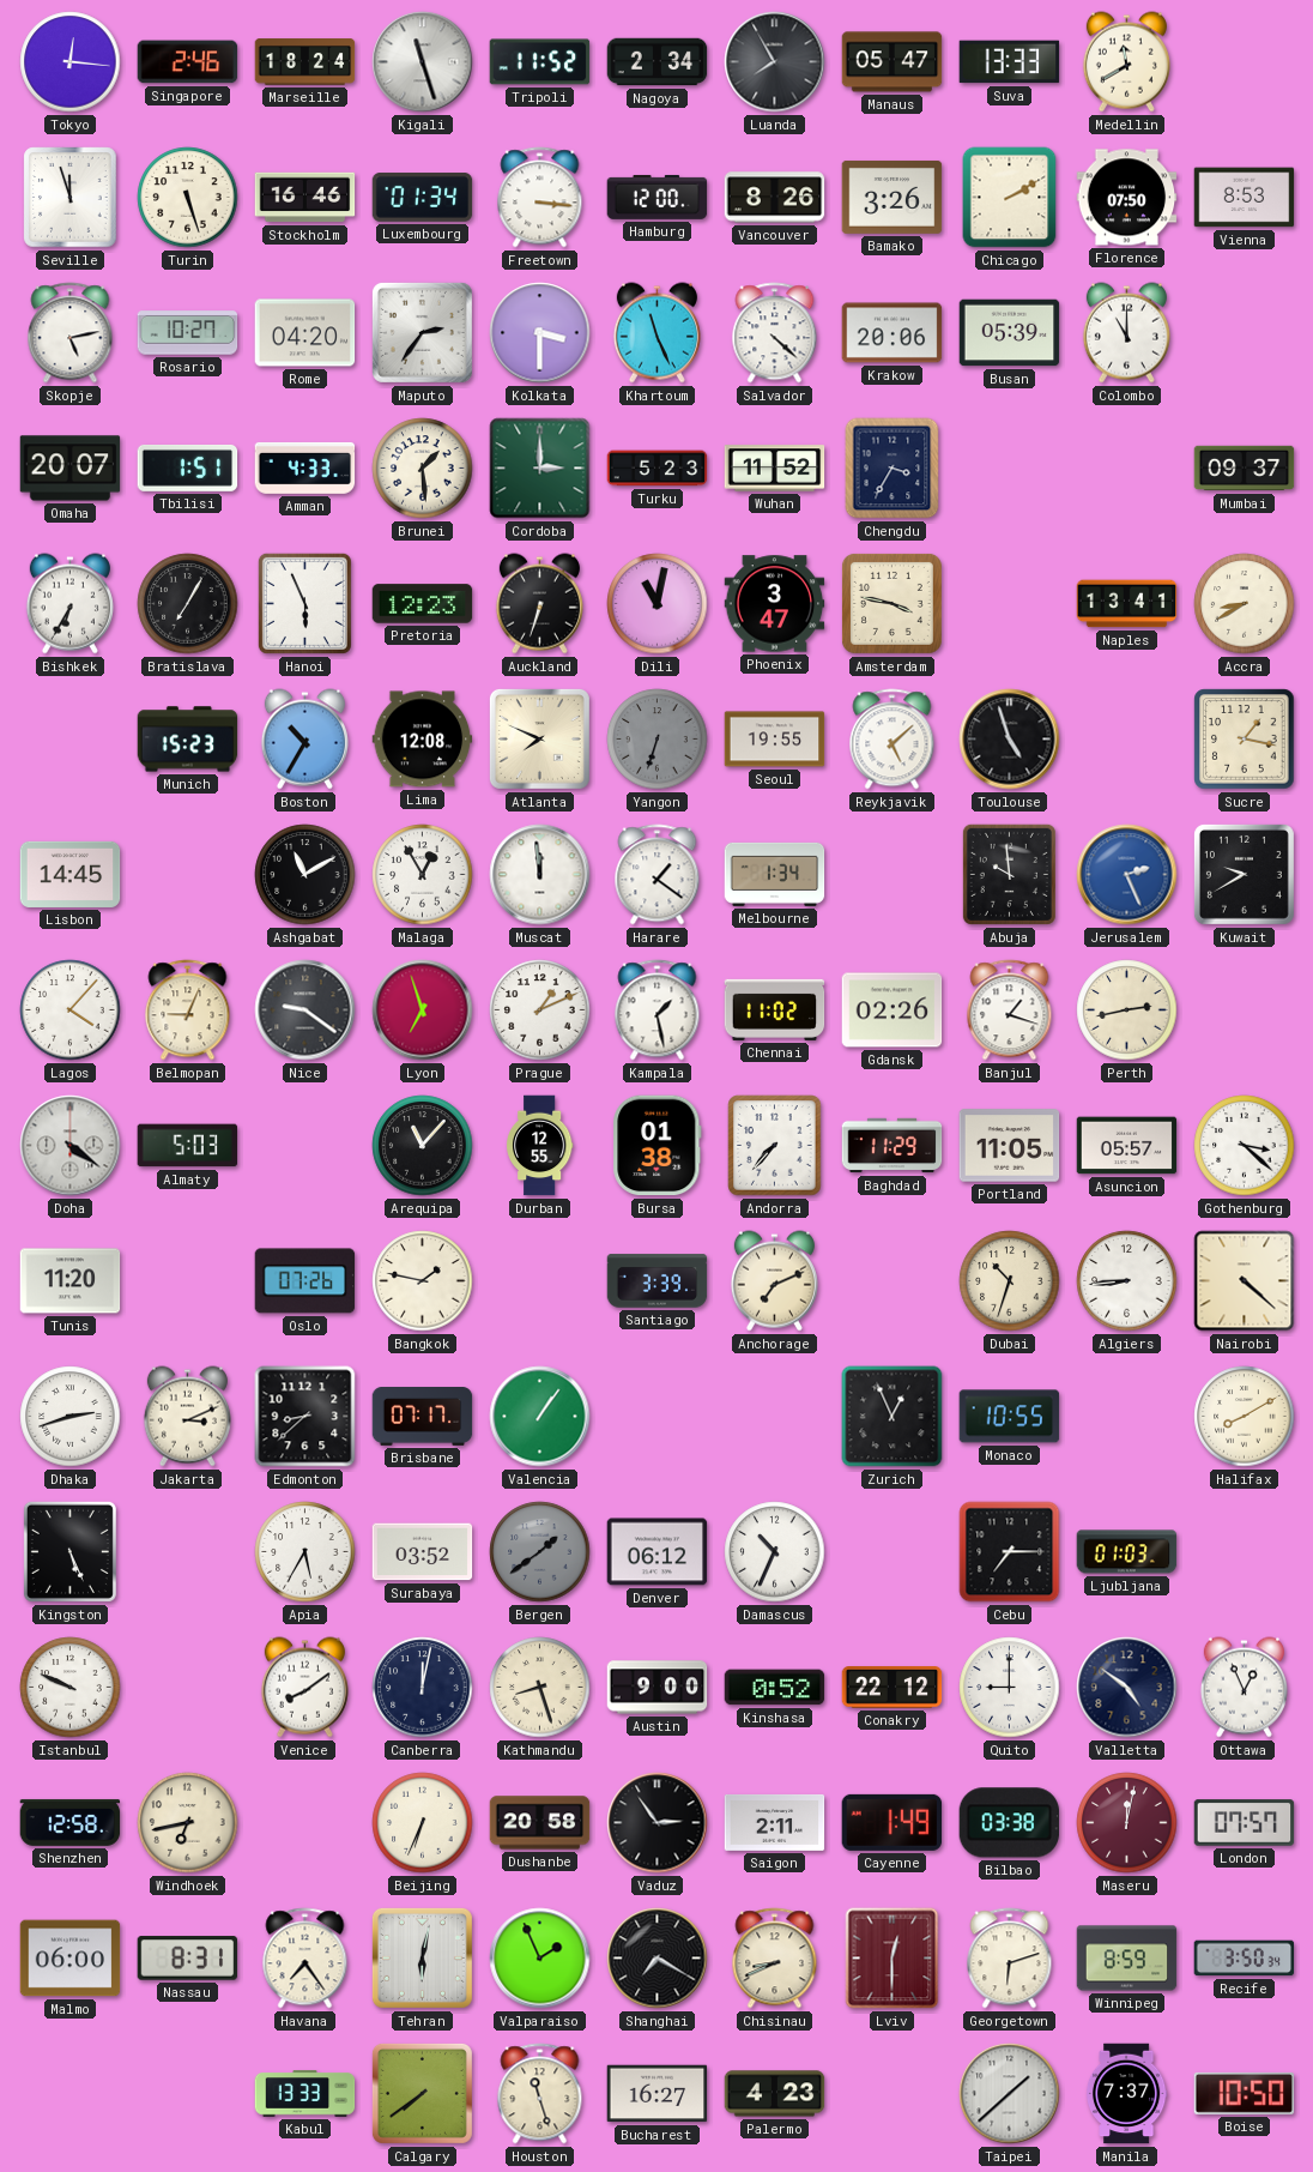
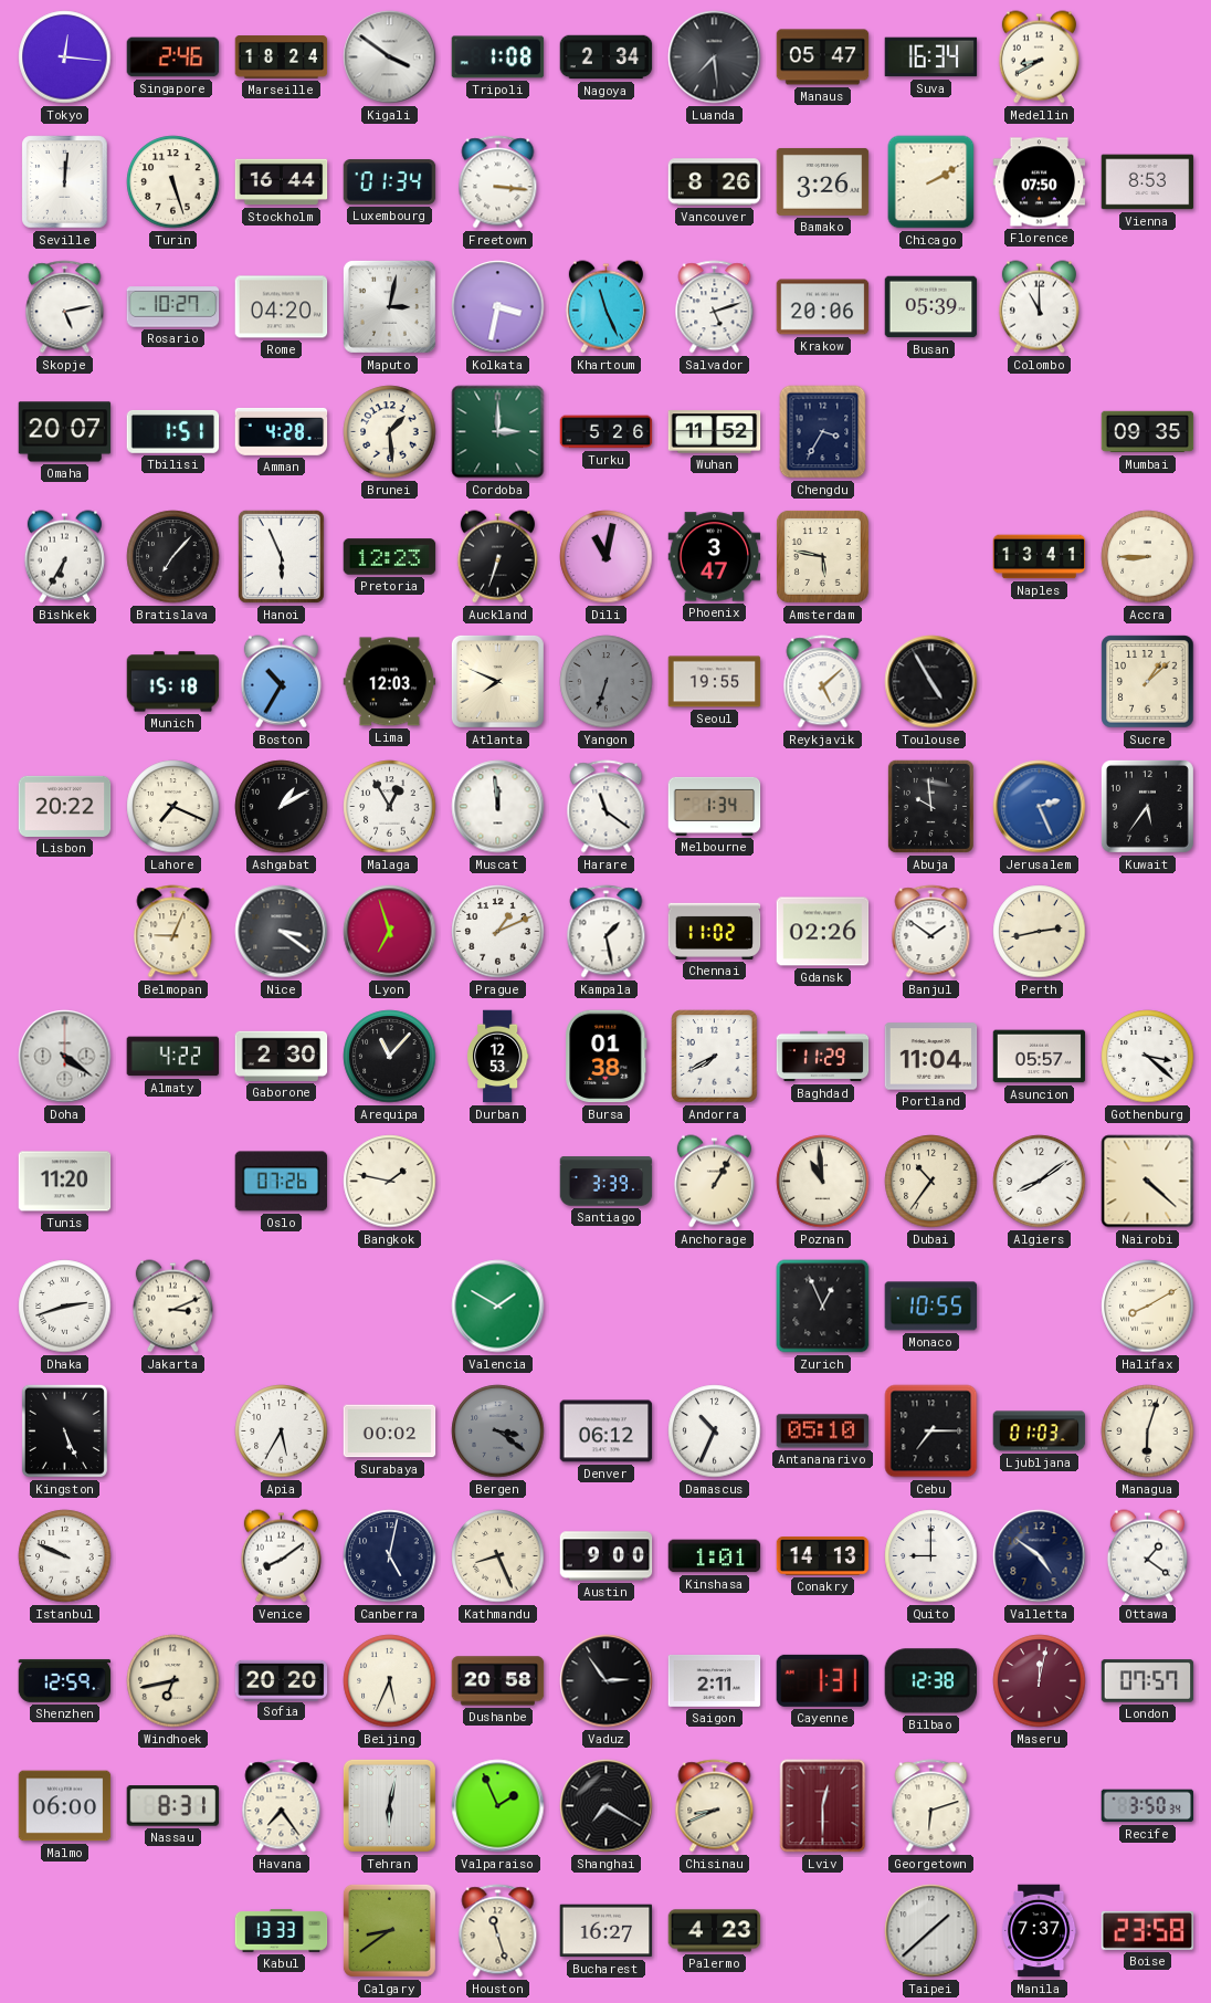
Kigali: 11:27 -> 3:51
Tripoli: 11:52 -> 1:08
Luanda: 7:55 -> 7:29
Suva: 13:33 -> 16:34
Medellin: 11:40 -> 8:40
Seville: 11:57 -> 12:01
Stockholm: 16:46 -> 16:44
Hamburg: 12:00 -> none
Maputo: 2:36 -> 3:02
Kolkata: 3:30 -> 3:32
Salvador: 4:22 -> 5:12
Amman: 4:33 -> 4:28
Turku: 5:23 -> 5:26
Mumbai: 09:37 -> 09:35
Bratislava: 7:05 -> 7:07
Amsterdam: 3:47 -> 5:47
Accra: 8:40 -> 8:45
Munich: 15:23 -> 15:18
Lima: 12:08 -> 12:03
Toulouse: 4:57 -> 4:55
Sucre: 1:17 -> 1:08
Lisbon: 14:45 -> 20:22
Lahore: none -> 7:19
Ashgabat: 11:10 -> 1:10
Harare: 1:21 -> 11:21
Kuwait: 9:40 -> 5:36
Lagos: 4:07 -> none
Nice: 9:21 -> 3:21
Banjul: 1:18 -> 1:51
Almaty: 5:03 -> 4:22
Gaborone: none -> 2:30
Durban: 12:55 -> 12:53
Andorra: 7:37 -> 7:40
Portland: 11:05 -> 11:04
Anchorage: 7:11 -> 1:05
Poznan: none -> 10:59
Dubai: 10:33 -> 10:36
Algiers: 8:44 -> 8:09
Edmonton: 8:38 -> none
Brisbane: 07:17 -> none
Valencia: 1:06 -> 1:50
Surabaya: 03:52 -> 00:02
Bergen: 1:39 -> 3:21
Antananarivo: none -> 05:10
Managua: none -> 6:03
Canberra: 12:02 -> 5:02
Kathmandu: 8:27 -> 8:26
Kinshasa: 0:52 -> 1:01
Conakry: 22:12 -> 14:13
Ottawa: 12:56 -> 1:21
Shenzhen: 12:58 -> 12:59
Sofia: none -> 20:20
Beijing: 6:34 -> 5:34
Cayenne: 1:49 -> 1:31
Bilbao: 03:38 -> 12:38
Winnipeg: 8:59 -> none
Calgary: 7:39 -> 8:39
Boise: 10:50 -> 23:58
